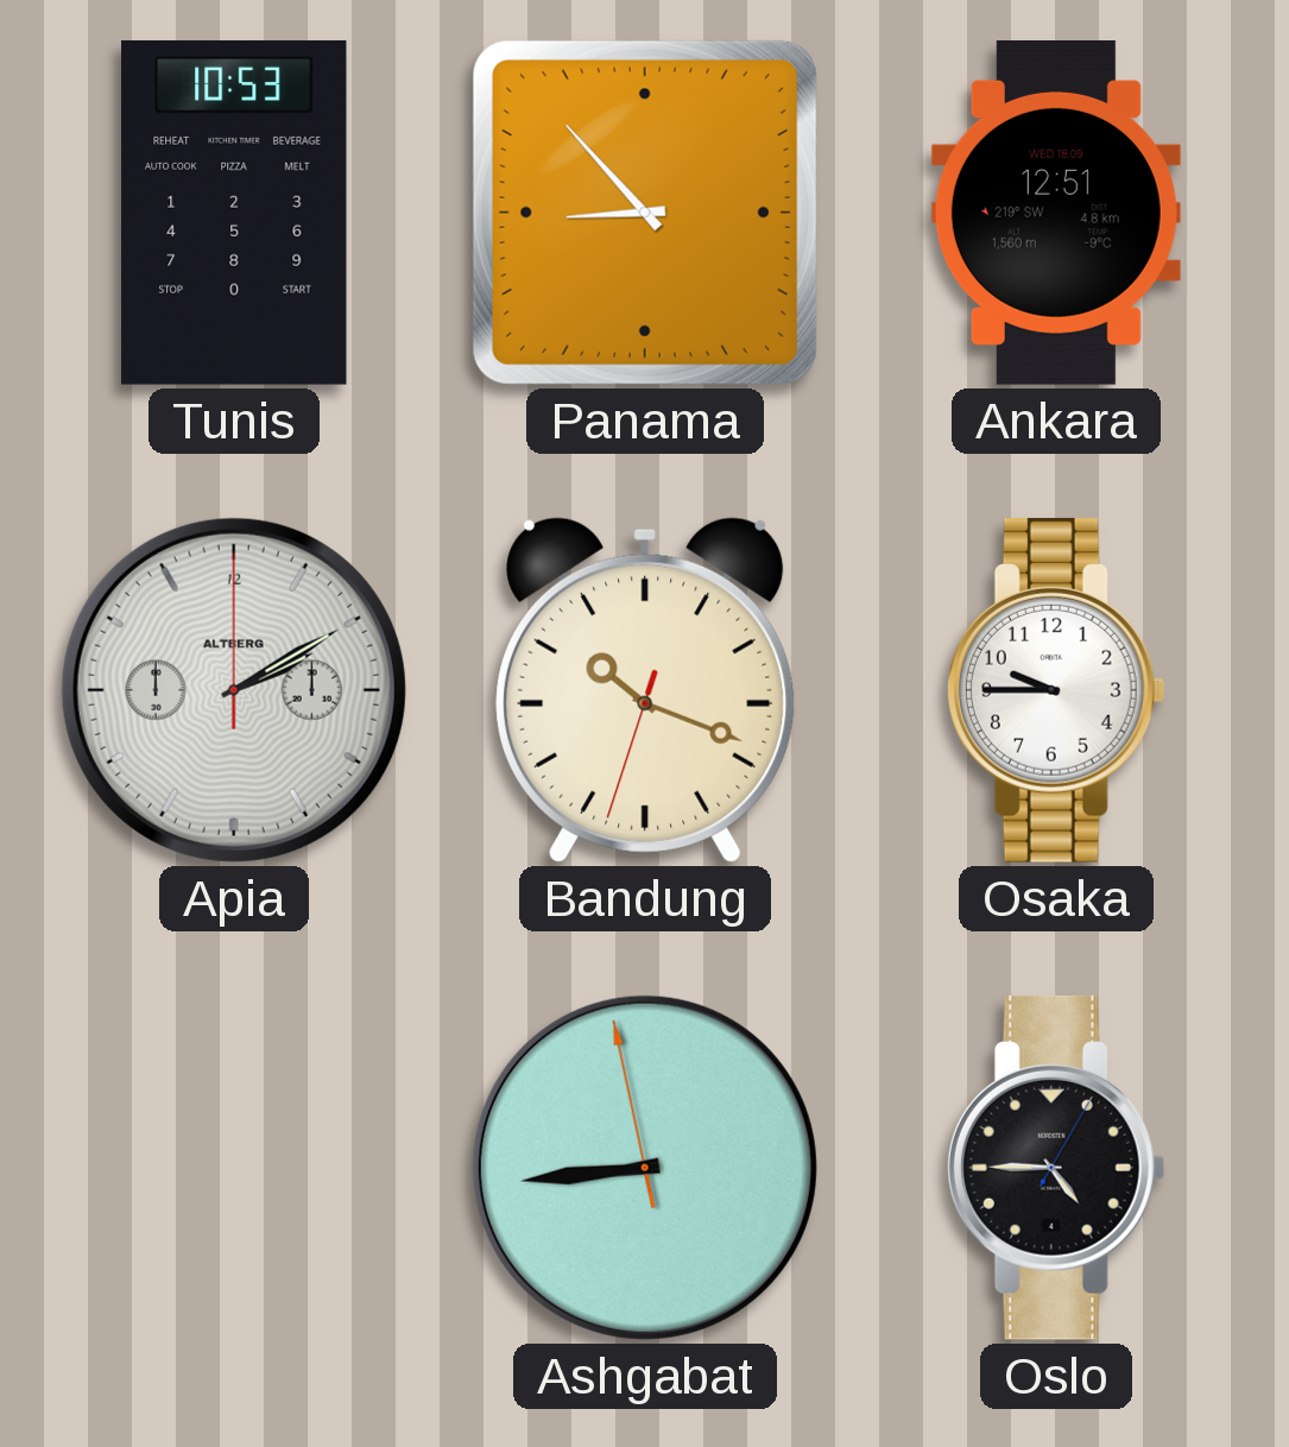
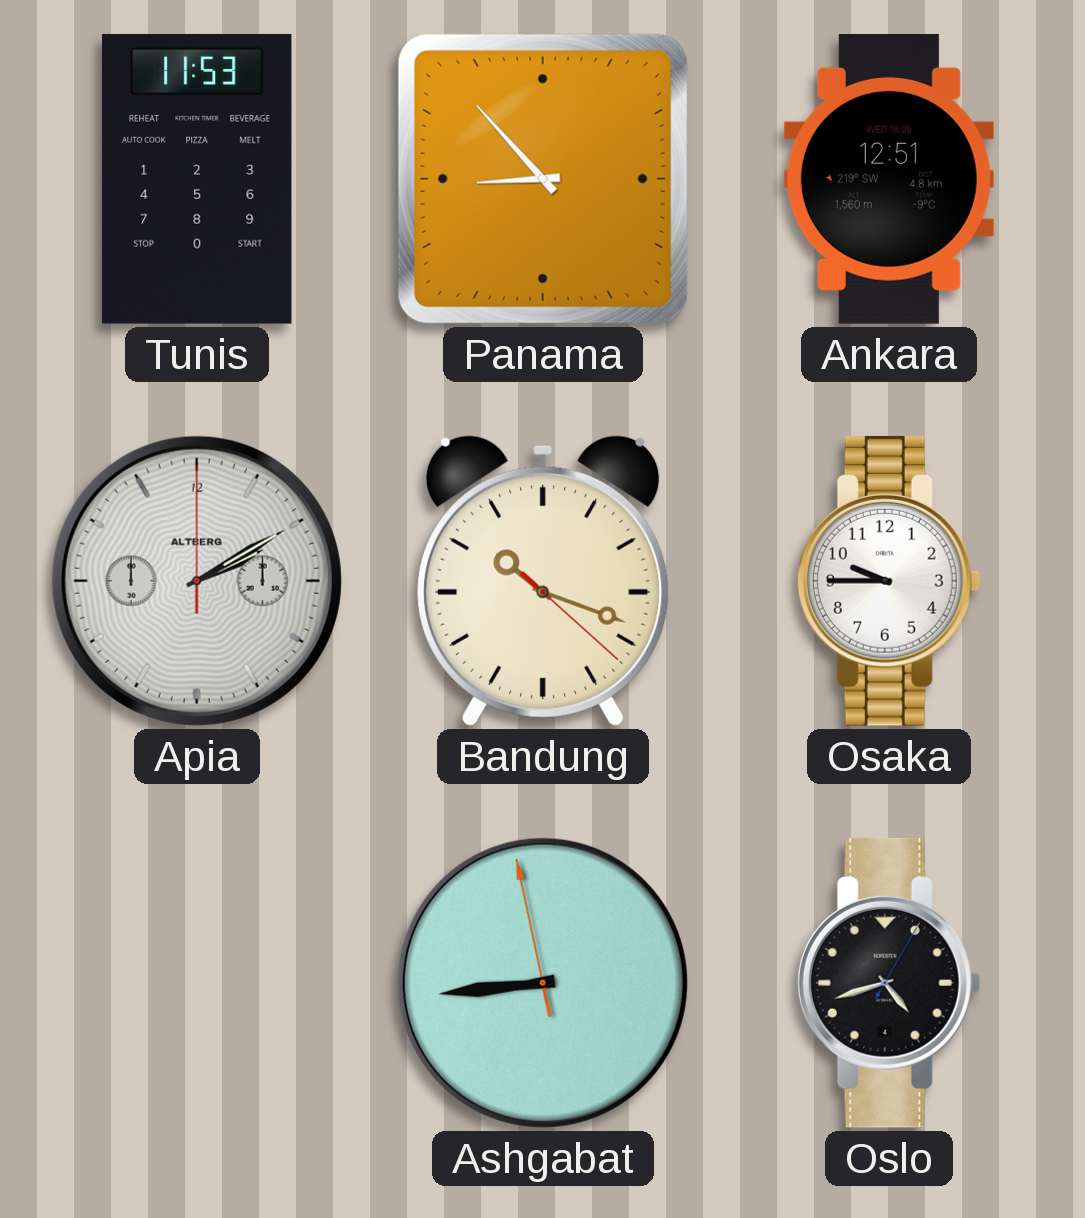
Tunis: 10:53 -> 11:53
Bandung: 10:18:33 -> 10:18:22
Oslo: 4:45 -> 4:42
